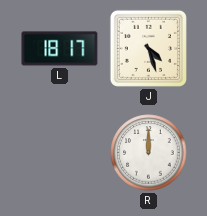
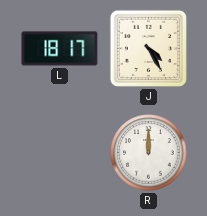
J: 4:27 -> 4:25
